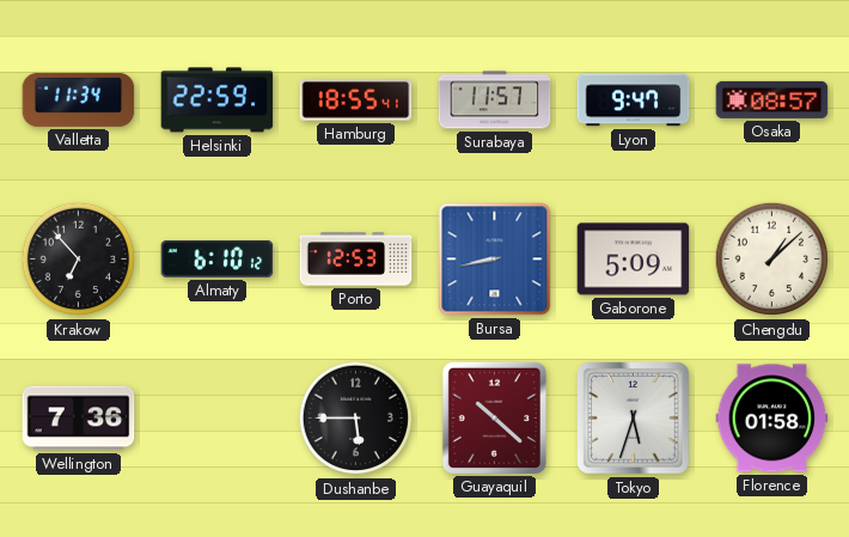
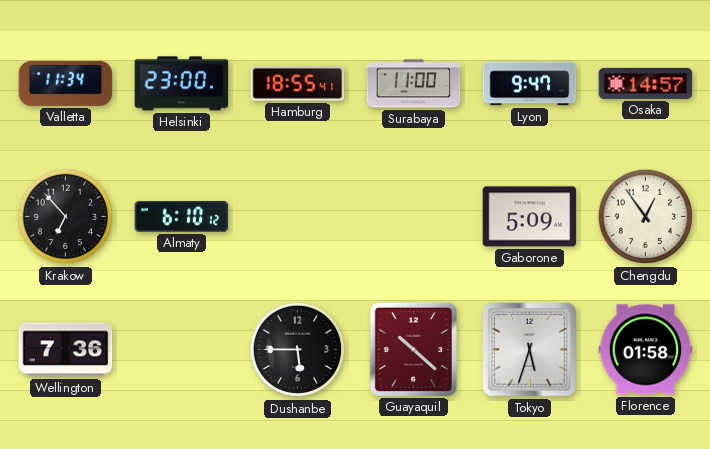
Helsinki: 22:59 -> 23:00
Surabaya: 11:57 -> 11:00
Osaka: 08:57 -> 14:57
Porto: 12:53 -> none
Bursa: 8:43 -> none
Chengdu: 1:08 -> 12:54
